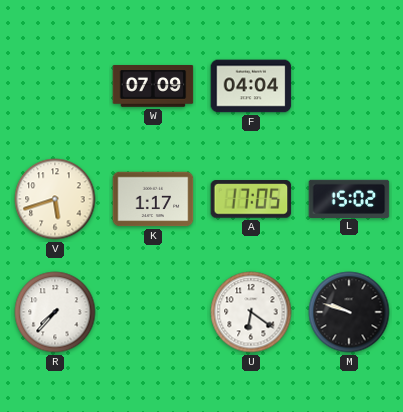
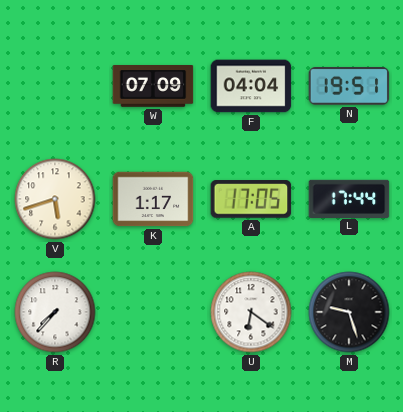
N: none -> 19:51
L: 15:02 -> 17:44
M: 9:48 -> 9:27
